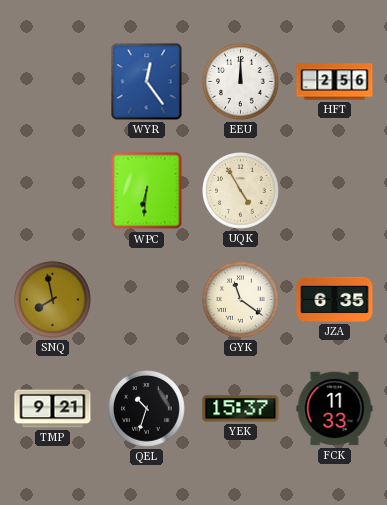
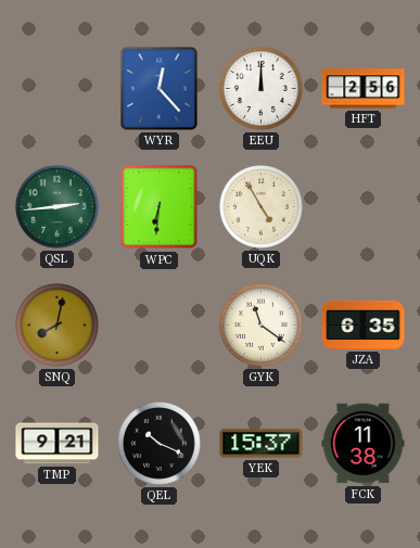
WYR: 12:24 -> 12:23
QSL: none -> 2:44
SNQ: 7:58 -> 8:02
QEL: 10:33 -> 10:19
FCK: 11:33 -> 11:38
